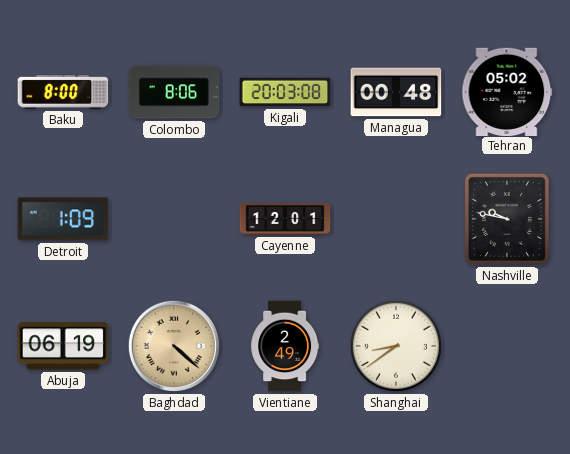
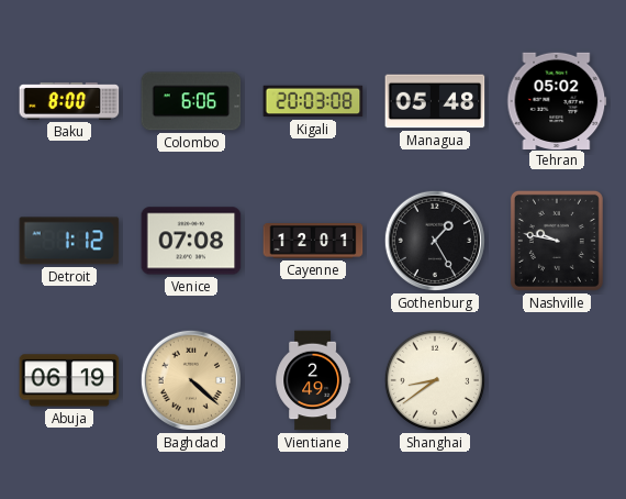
Colombo: 8:06 -> 6:06
Managua: 00:48 -> 05:48
Detroit: 1:09 -> 1:12
Venice: none -> 07:08
Gothenburg: none -> 1:25
